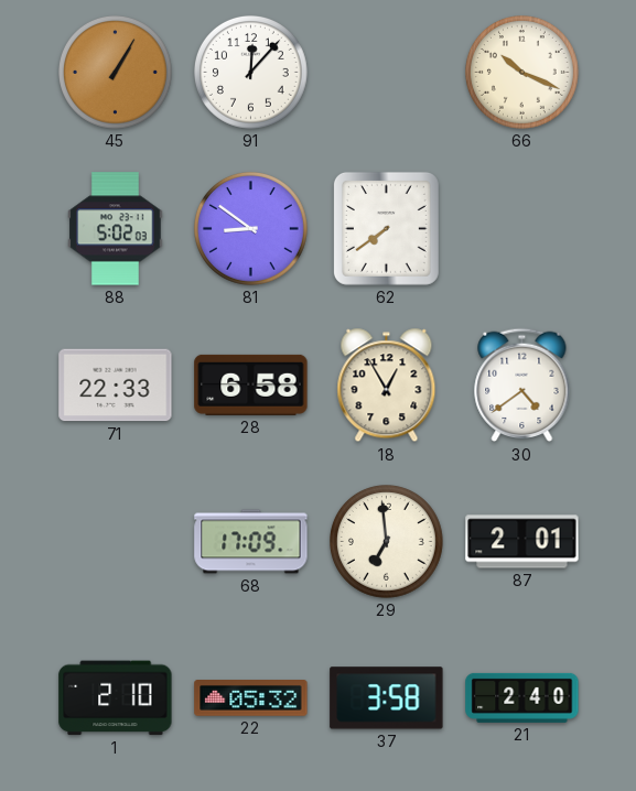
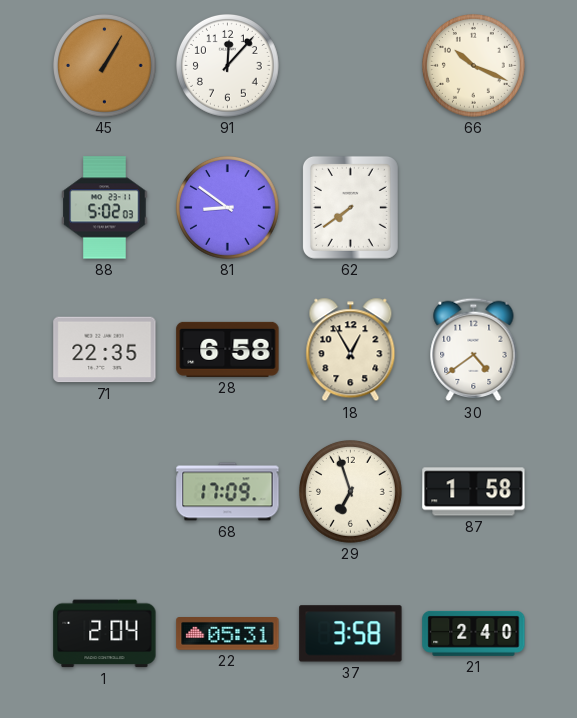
71: 22:33 -> 22:35
29: 6:59 -> 6:57
87: 2:01 -> 1:58
1: 2:10 -> 2:04
22: 05:32 -> 05:31
